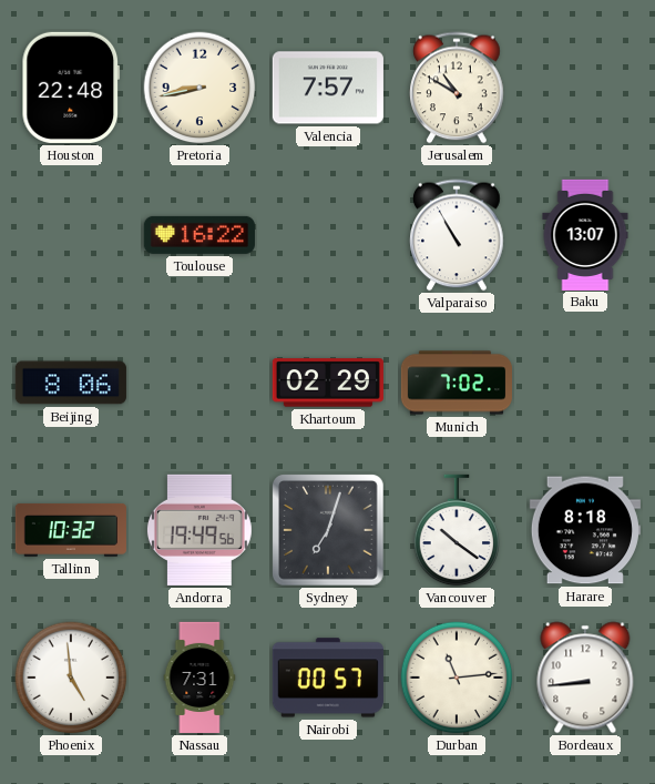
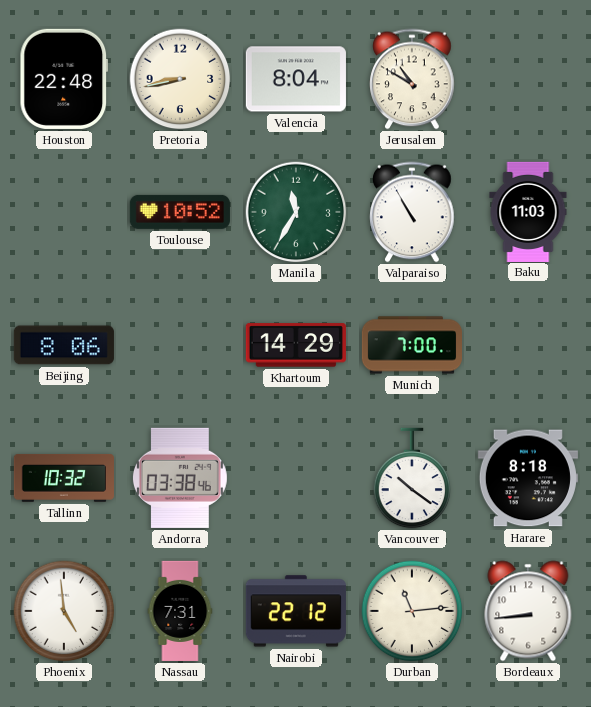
Valencia: 7:57 -> 8:04
Toulouse: 16:22 -> 10:52
Manila: none -> 11:35
Baku: 13:07 -> 11:03
Khartoum: 02:29 -> 14:29
Munich: 7:02 -> 7:00
Andorra: 19:49 -> 03:38
Sydney: 7:03 -> none
Nairobi: 00:57 -> 22:12
